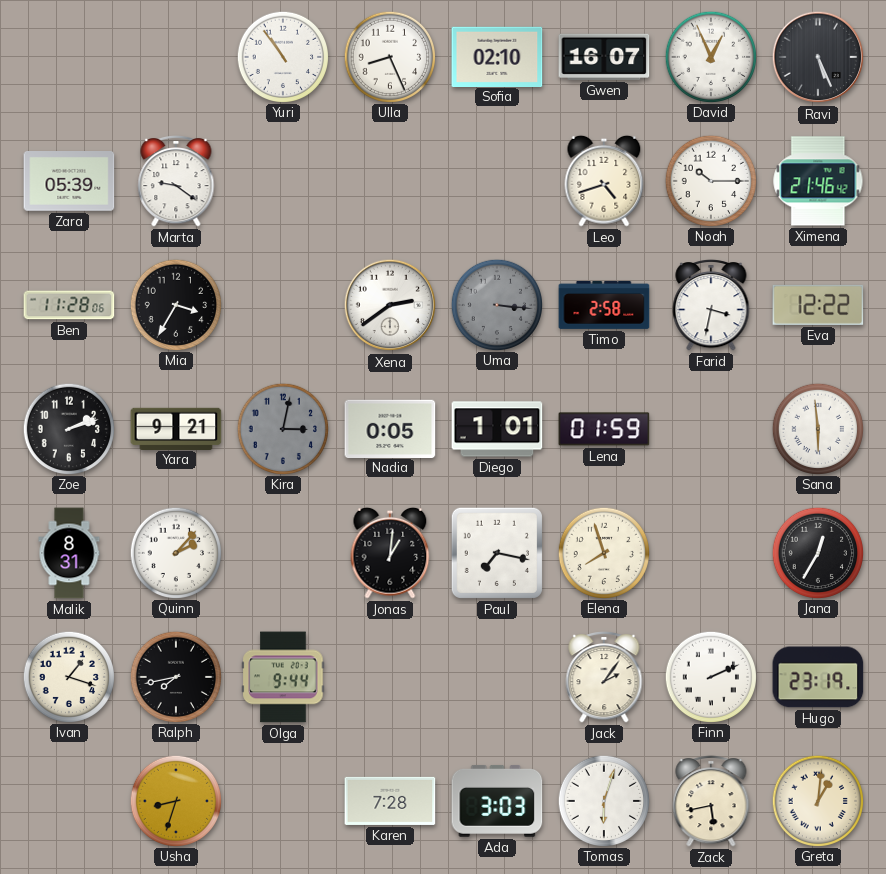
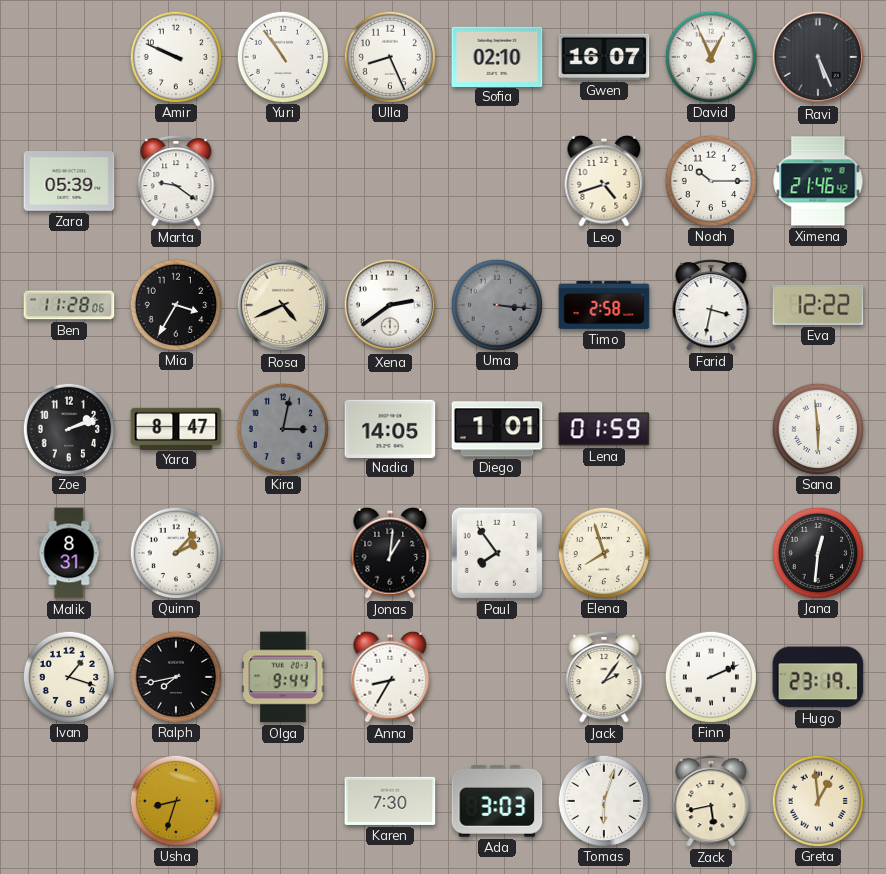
Amir: none -> 9:49
Rosa: none -> 4:41
Yara: 9:21 -> 8:47
Nadia: 0:05 -> 14:05
Paul: 7:17 -> 7:54
Jana: 12:35 -> 12:31
Anna: none -> 8:35
Karen: 7:28 -> 7:30
Greta: 1:01 -> 12:59
